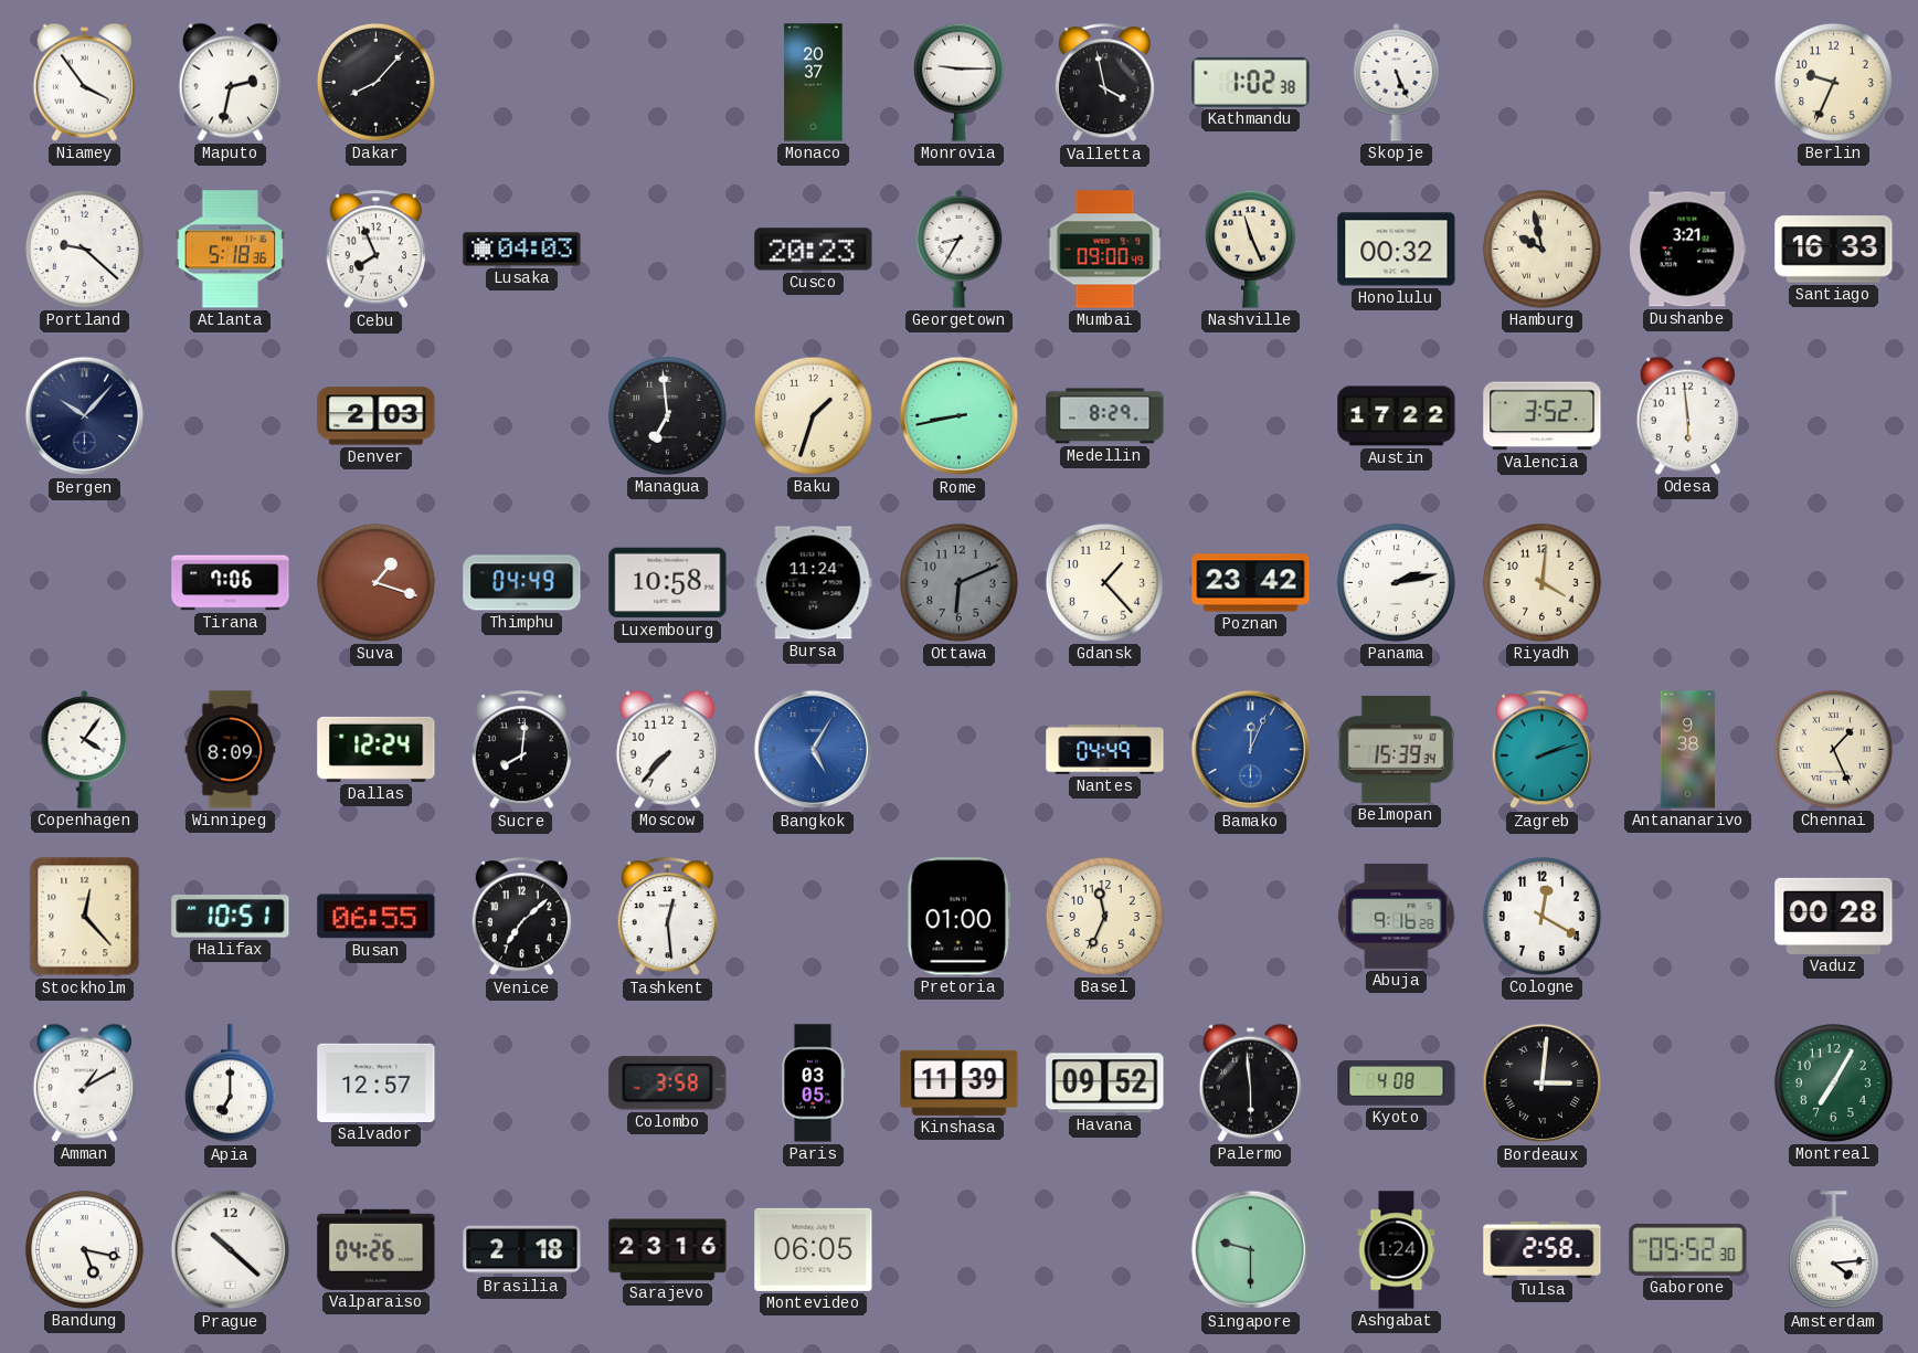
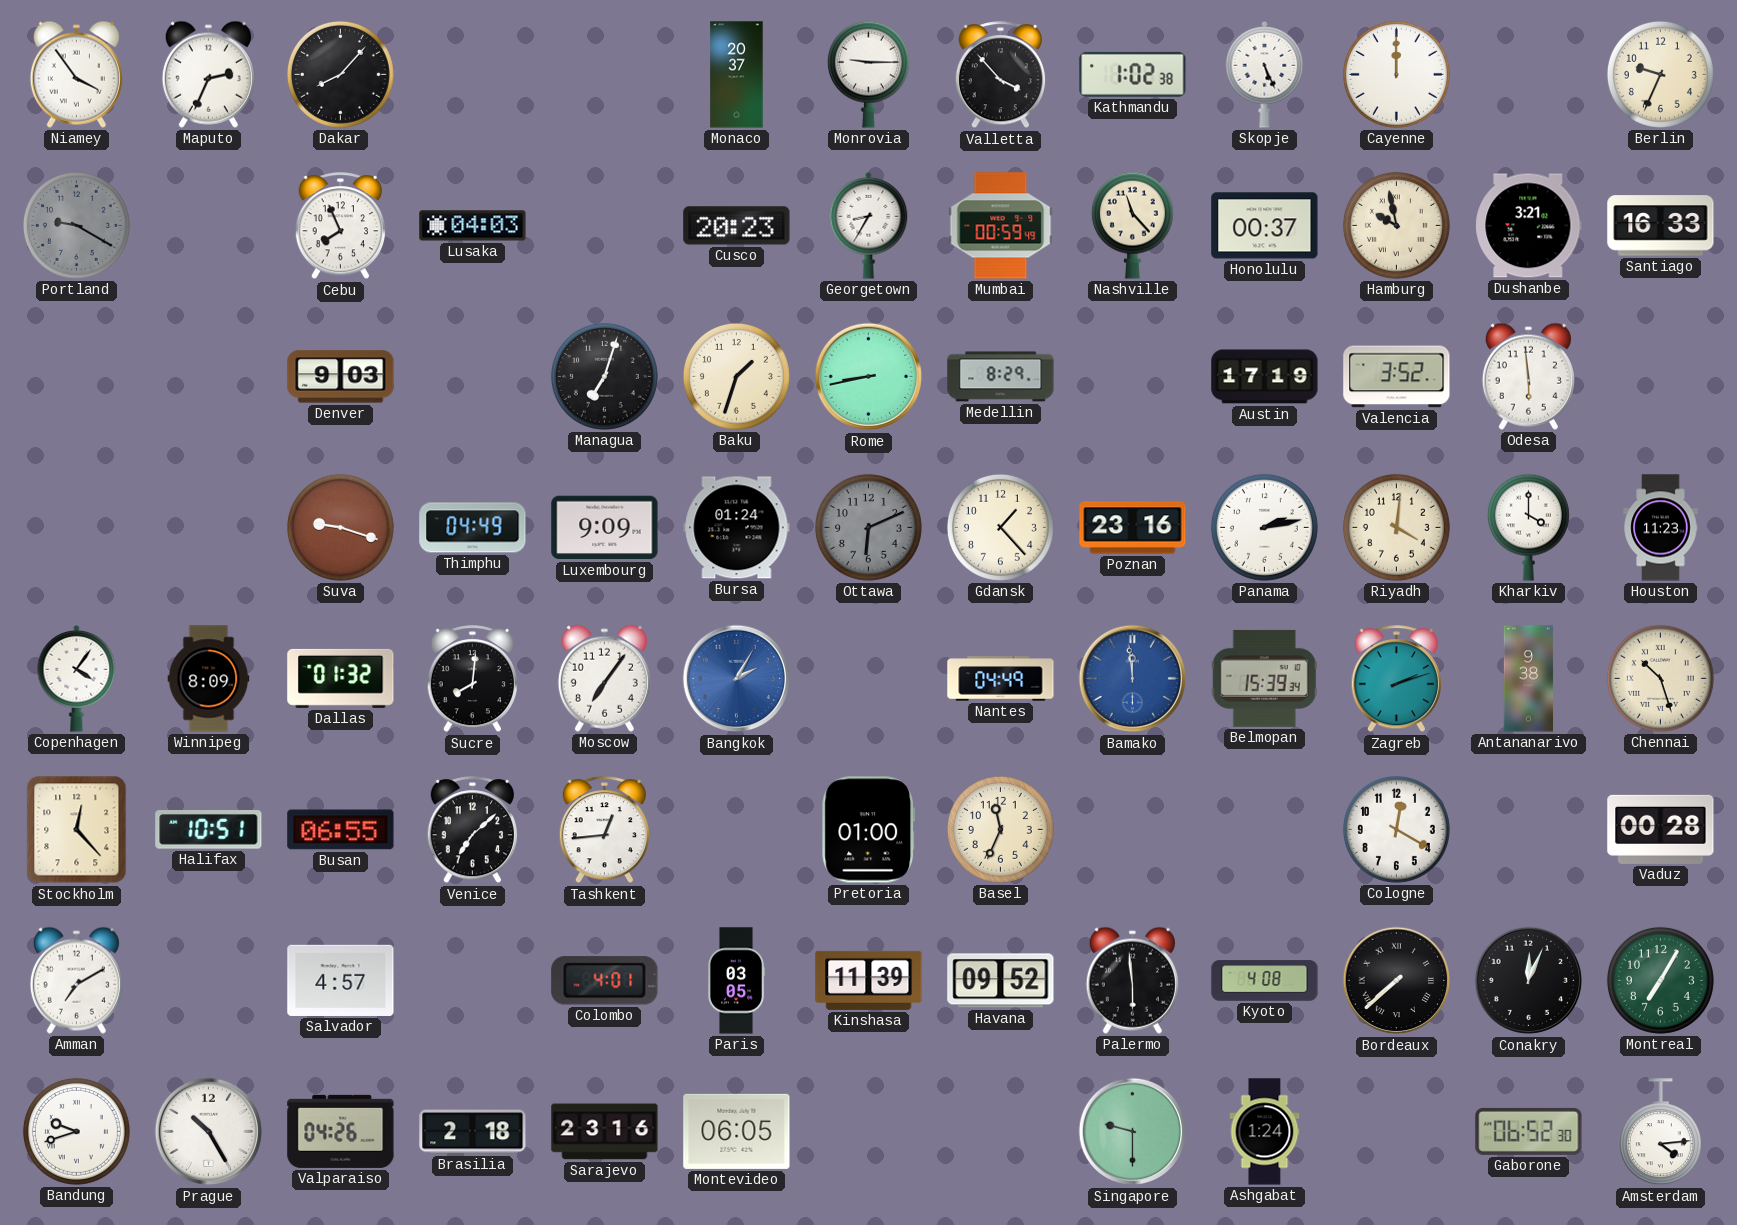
Maputo: 2:32 -> 2:34
Valletta: 3:58 -> 3:53
Cayenne: none -> 12:00
Portland: 9:22 -> 9:20
Portland dial: white -> grey
Atlanta: 5:18 -> none
Mumbai: 09:00 -> 00:59
Nashville: 11:26 -> 11:23
Honolulu: 00:32 -> 00:37
Bergen: 10:07 -> none
Denver: 2:03 -> 9:03
Managua: 6:59 -> 7:03
Austin: 17:22 -> 17:19
Tirana: 7:06 -> none
Suva: 1:18 -> 9:18
Luxembourg: 10:58 -> 9:09
Bursa: 11:24 -> 01:24
Poznan: 23:42 -> 23:16
Kharkiv: none -> 4:00
Houston: none -> 11:23
Dallas: 12:24 -> 01:32
Moscow: 7:37 -> 7:06
Bangkok: 5:05 -> 2:05
Bamako: 12:04 -> 11:59
Chennai: 1:26 -> 10:27
Tashkent: 12:29 -> 12:44
Abuja: 9:16 -> none
Amman: 1:10 -> 7:10
Apia: 7:00 -> none
Salvador: 12:57 -> 4:57
Colombo: 3:58 -> 4:01
Bordeaux: 3:01 -> 7:38
Conakry: none -> 12:04
Bandung: 5:17 -> 9:42
Prague: 10:22 -> 10:25
Tulsa: 2:58 -> none
Gaborone: 05:52 -> 06:52
